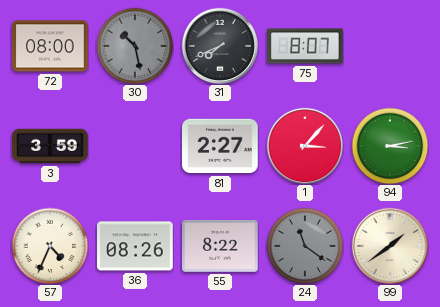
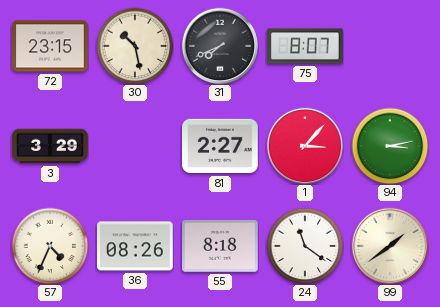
72: 08:00 -> 23:15
30 dial: grey -> cream
3: 3:59 -> 3:29
55: 8:22 -> 8:18
24 dial: grey -> white
